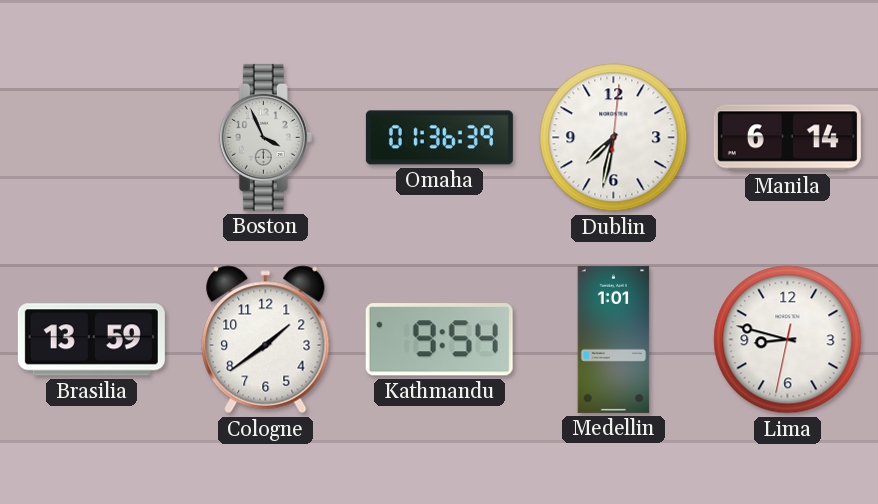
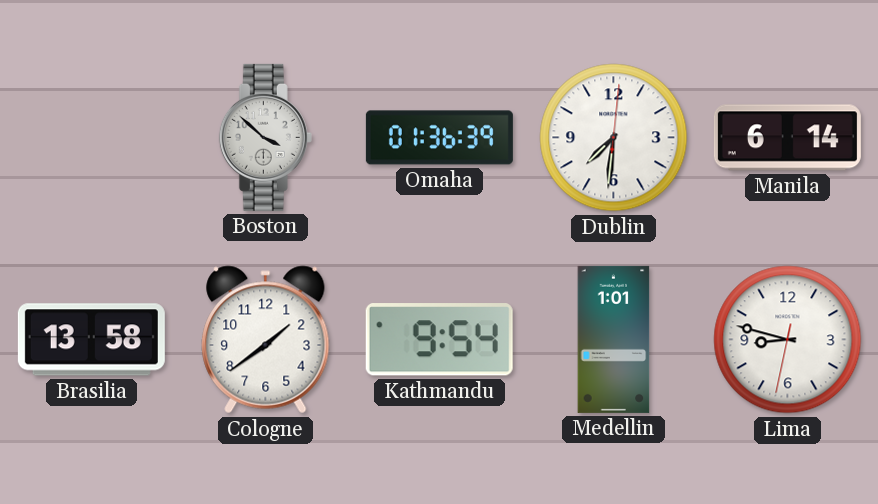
Boston: 3:56 -> 3:52
Dublin: 7:32 -> 7:31
Brasilia: 13:59 -> 13:58
